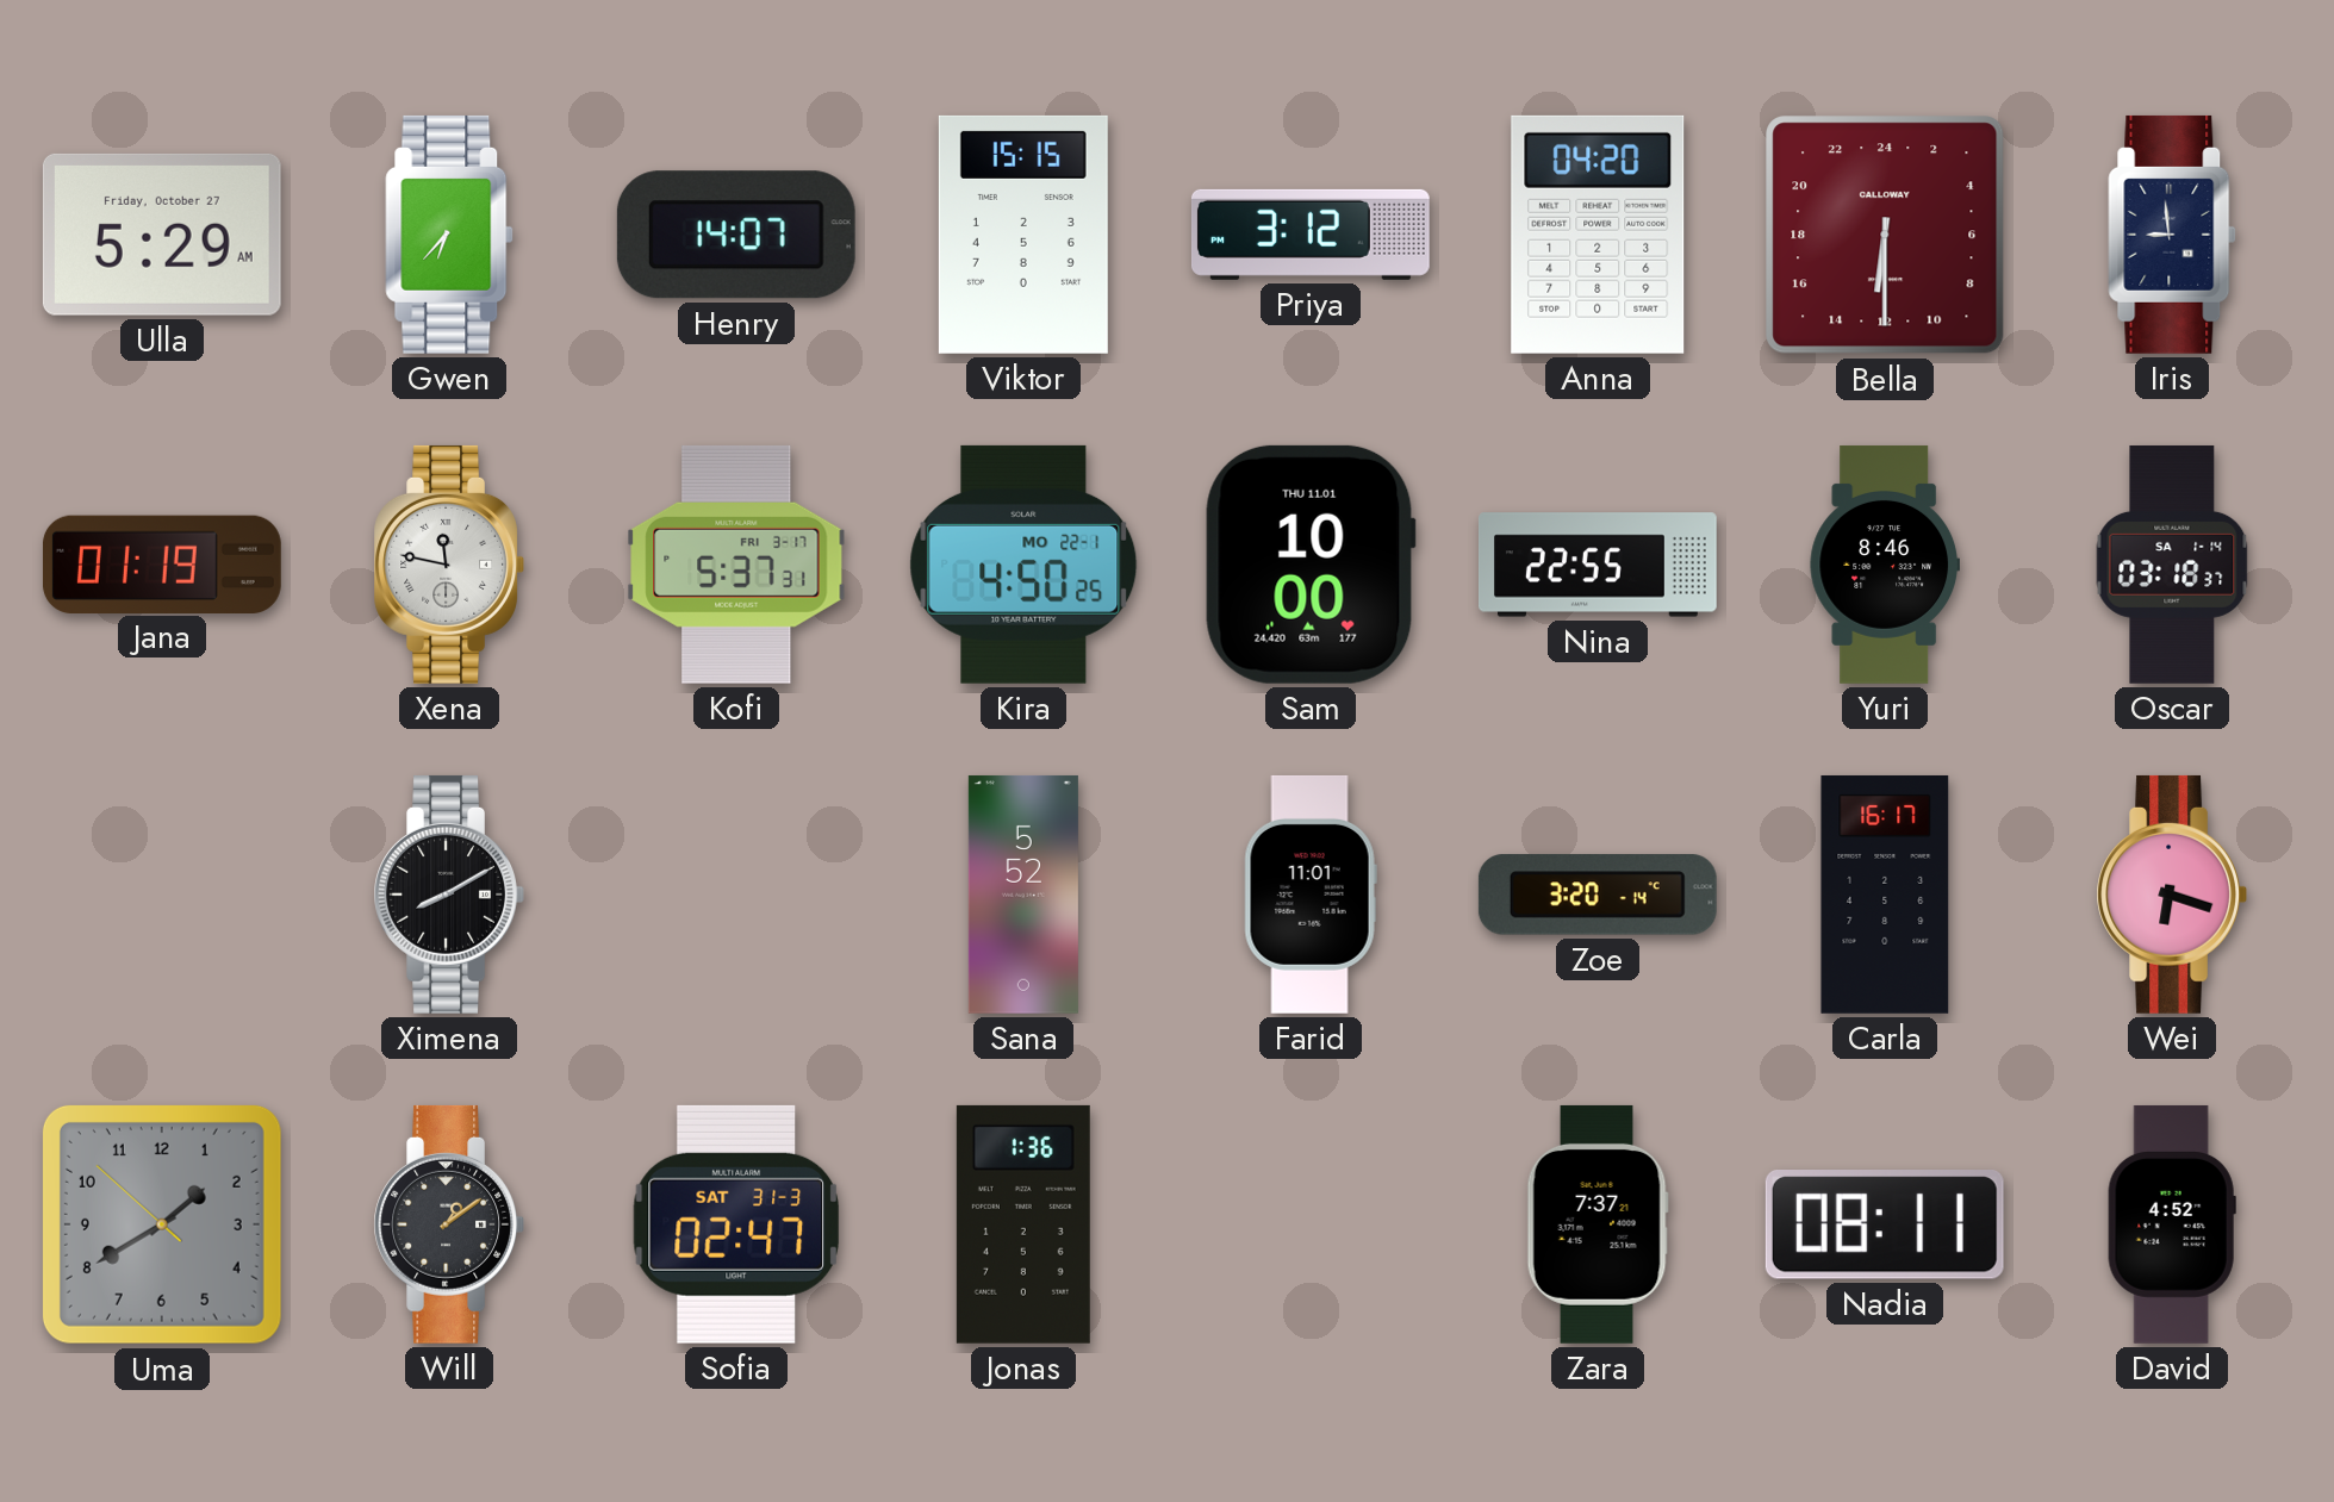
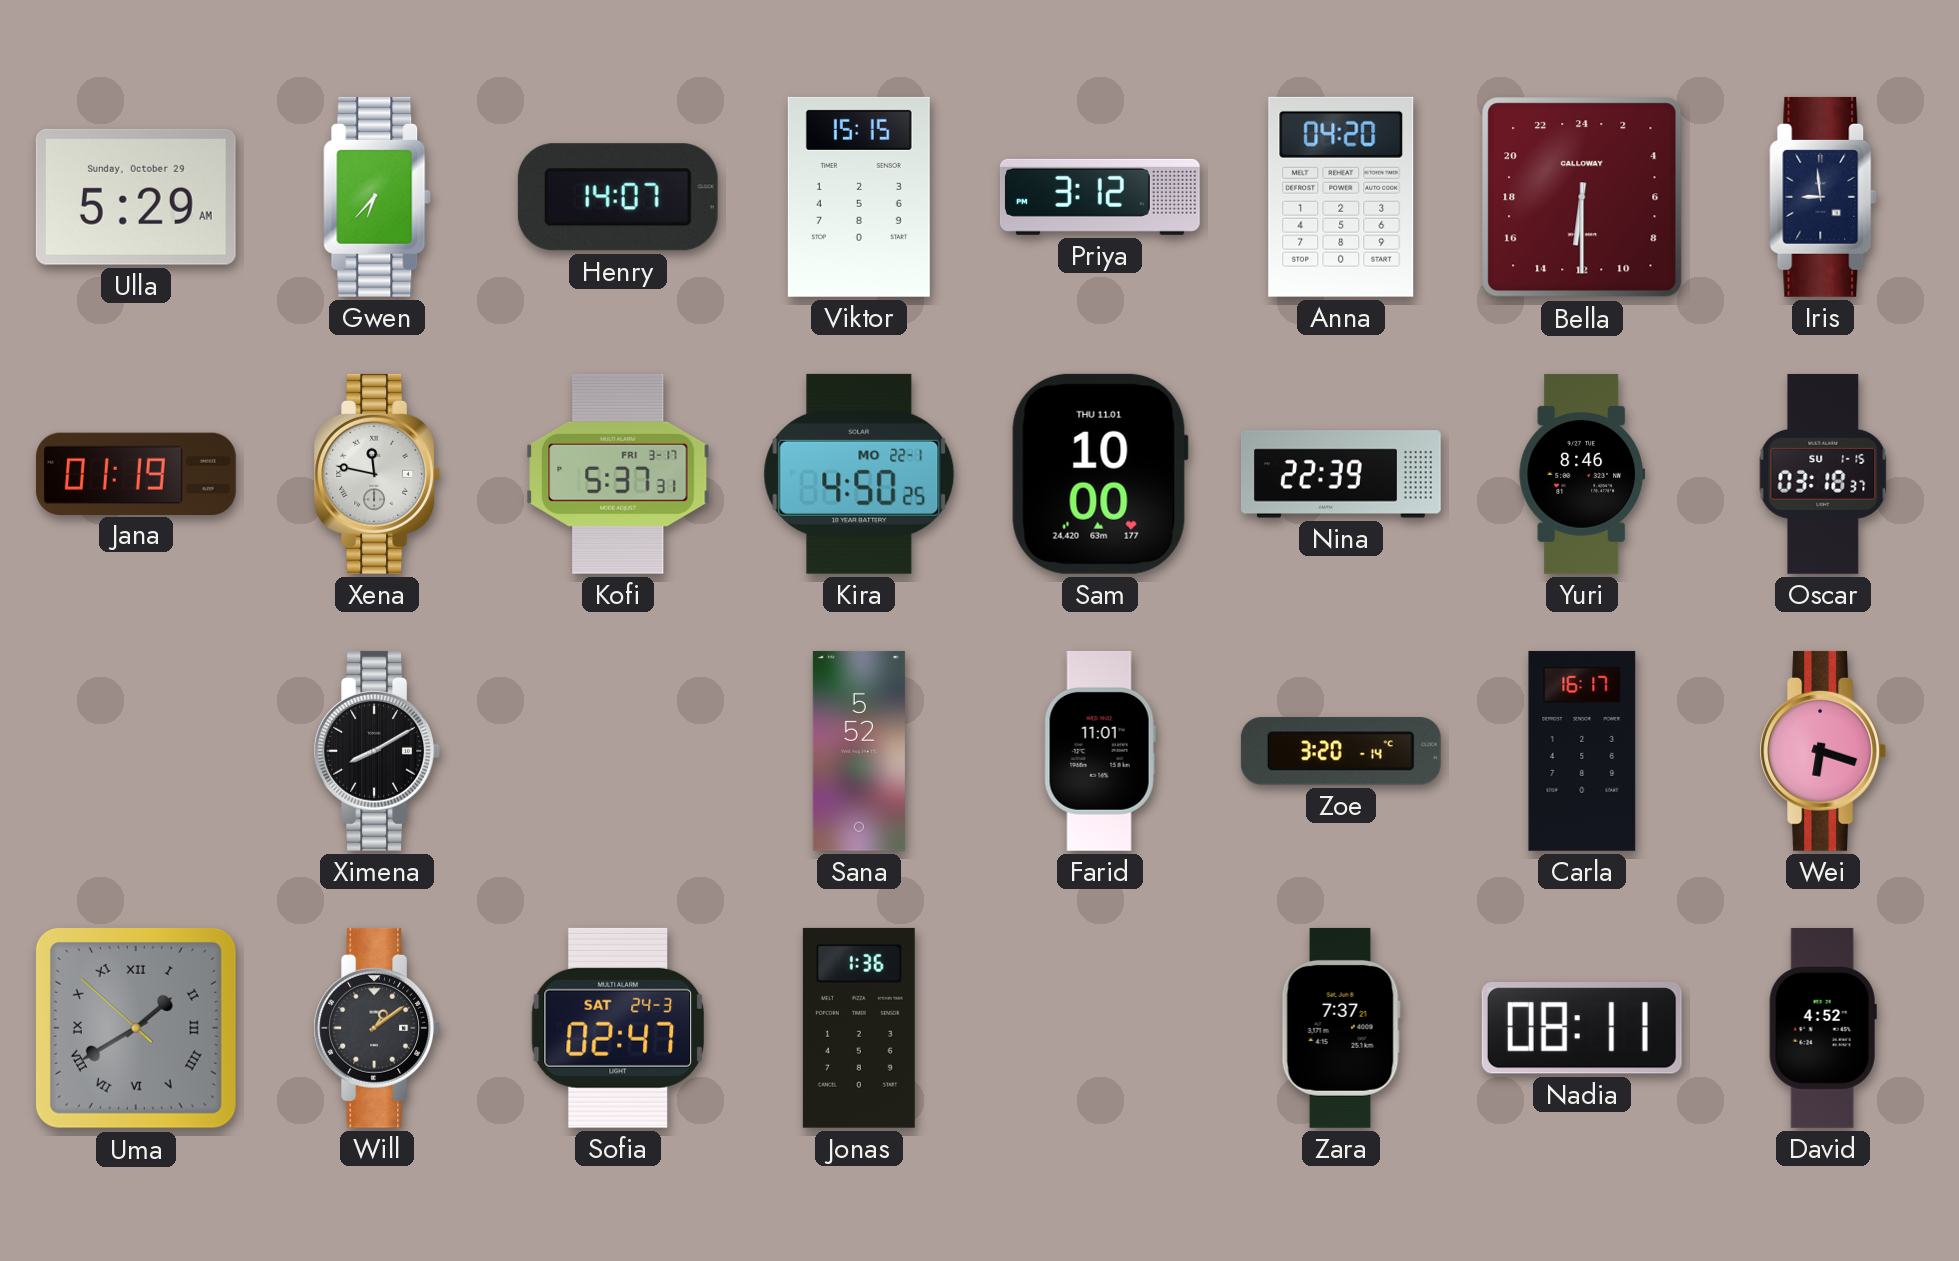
Ulla date: Friday, October 27 -> Sunday, October 29
Nina: 22:55 -> 22:39
Oscar date: SA 1-14 -> SU 1-15
Uma numerals: Arabic -> Roman
Sofia date: SAT 31-3 -> SAT 24-3
